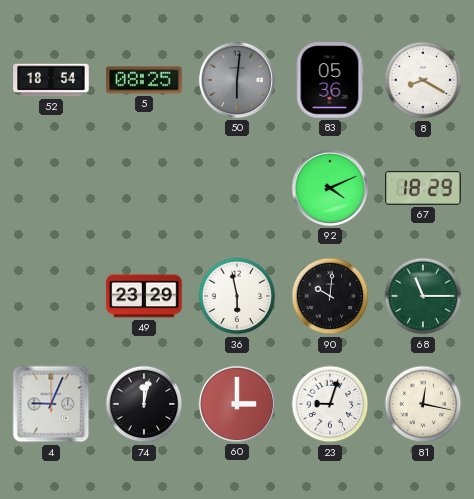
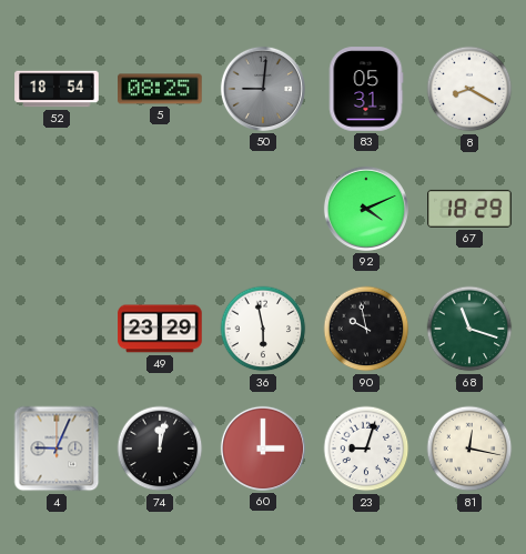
50: 6:01 -> 9:01
83: 05:36 -> 05:31
90: 10:01 -> 9:58
68: 11:15 -> 11:18
